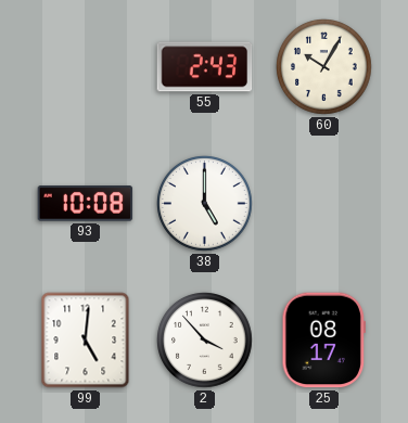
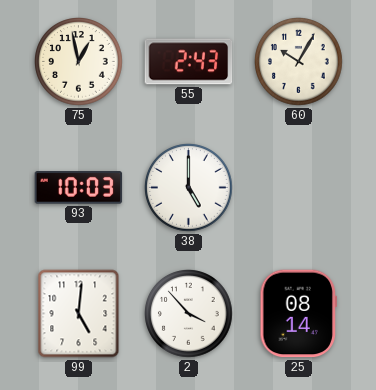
75: none -> 12:58
93: 10:08 -> 10:03
25: 08:17 -> 08:14
